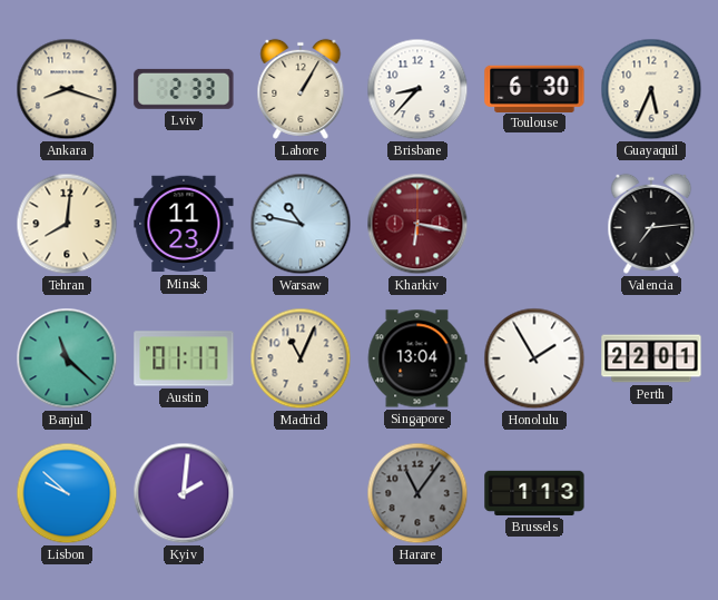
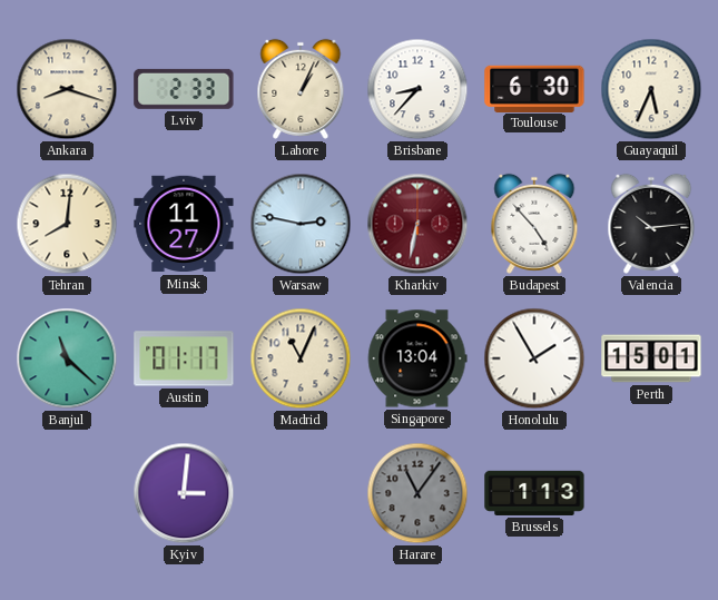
Lahore: 1:05 -> 1:04
Minsk: 11:23 -> 11:27
Warsaw: 10:47 -> 2:47
Kharkiv: 6:17 -> 6:32
Budapest: none -> 4:53
Valencia: 7:14 -> 10:14
Perth: 22:01 -> 15:01
Lisbon: 9:52 -> none
Kyiv: 2:01 -> 3:01
